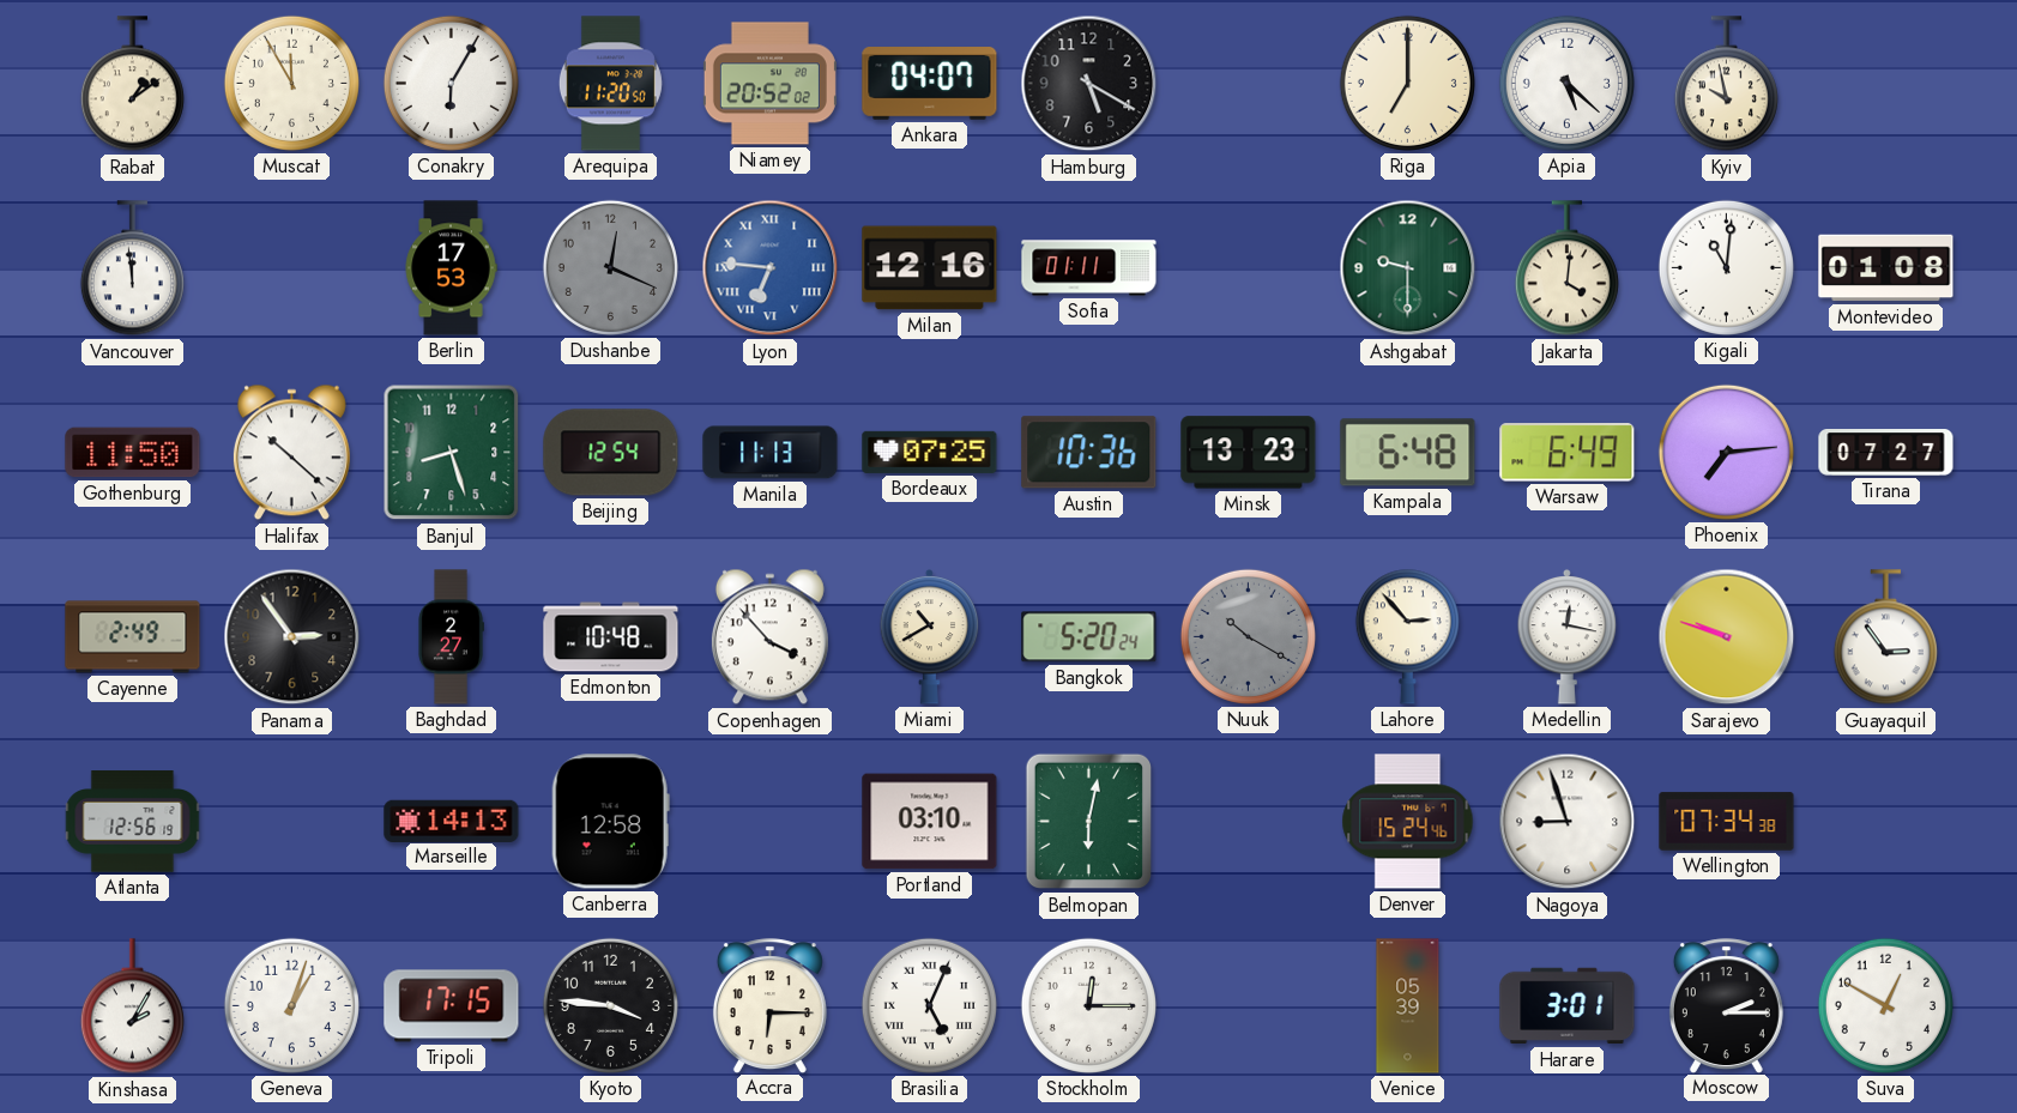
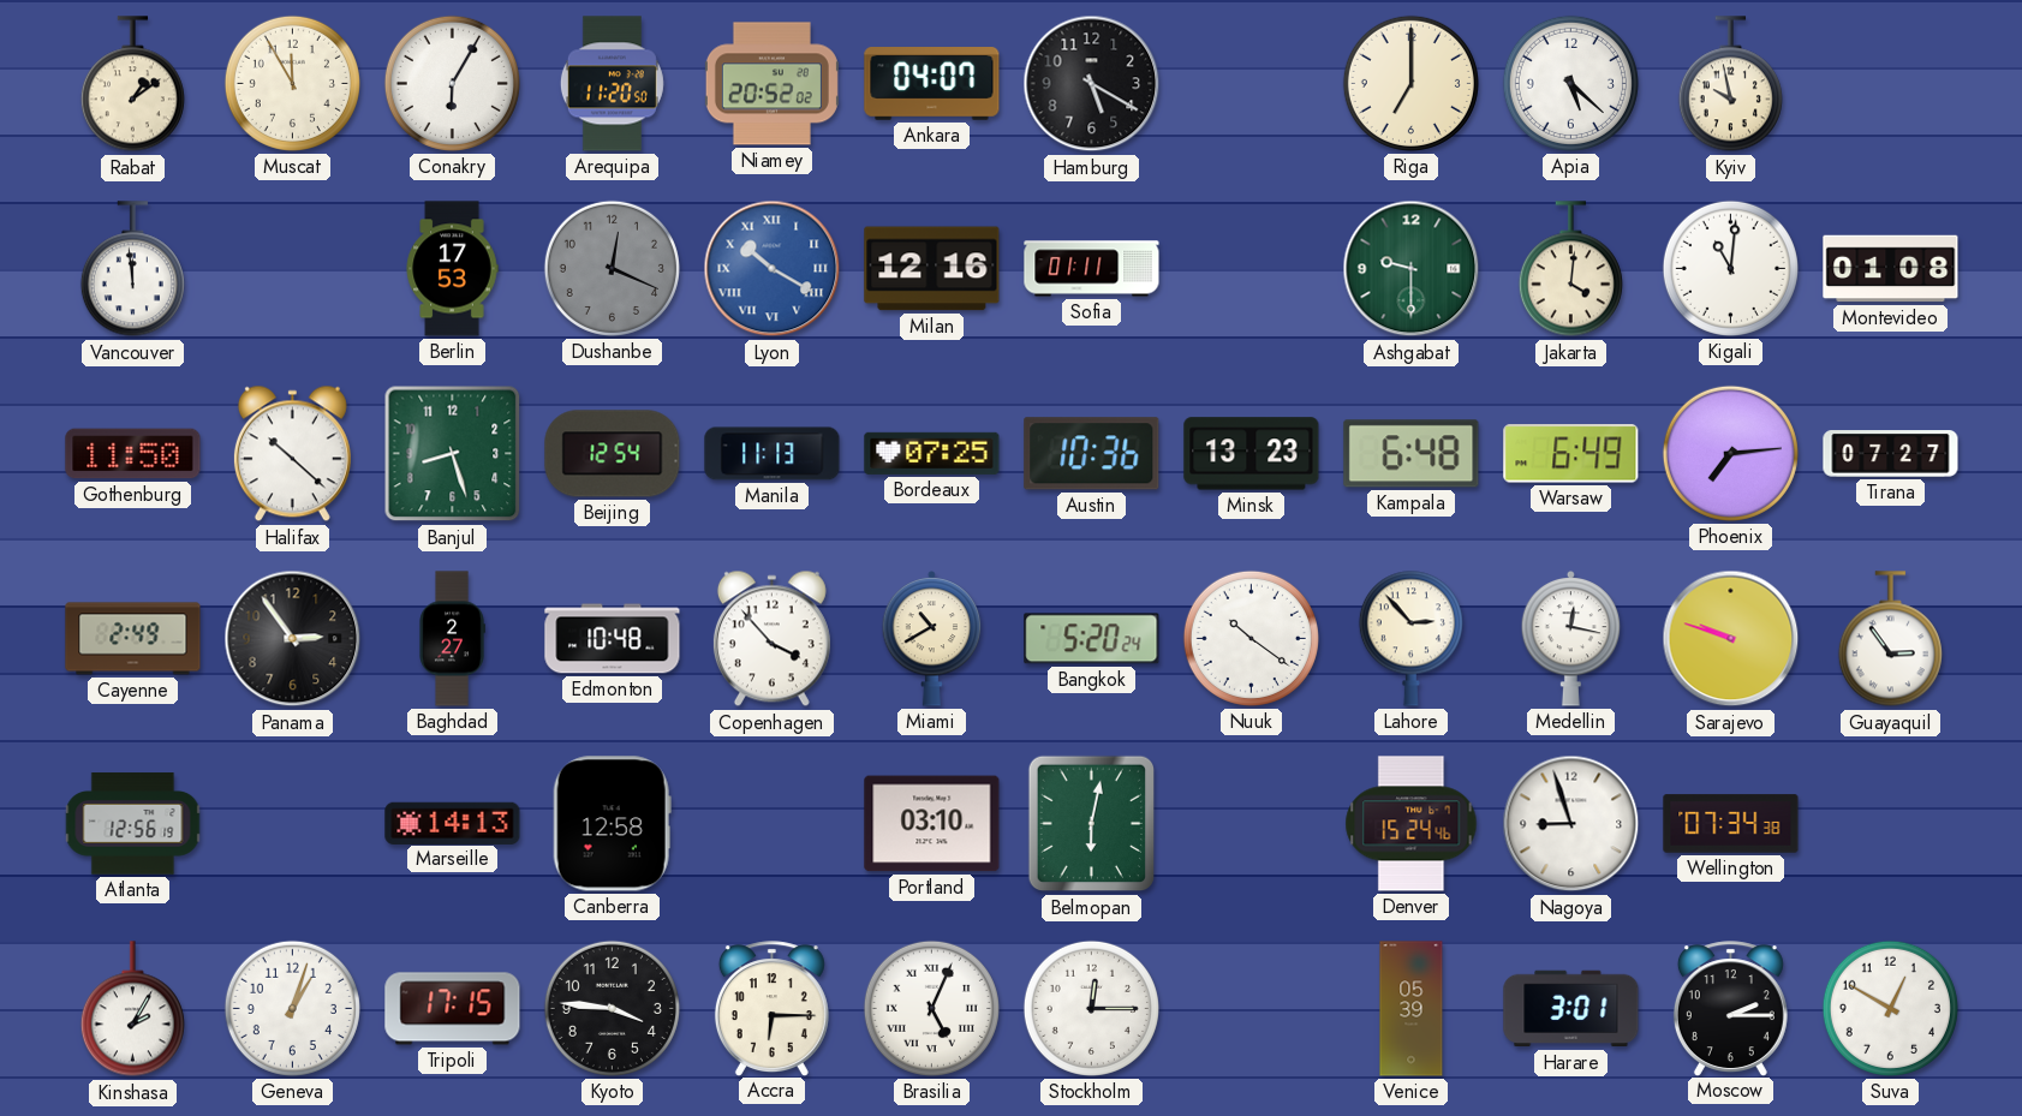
Lyon: 6:46 -> 10:20
Nuuk: 10:20 -> 10:21
Nuuk dial: grey -> white
